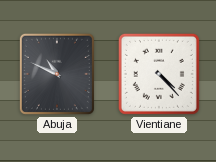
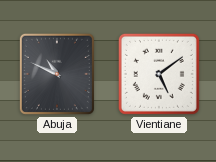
Vientiane: 4:23 -> 5:09
